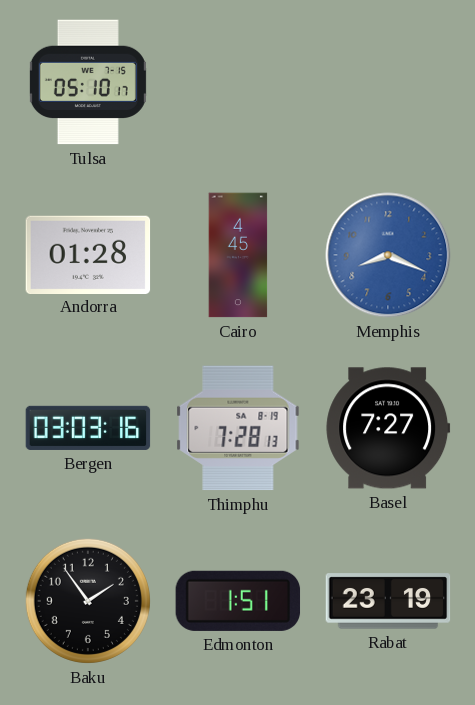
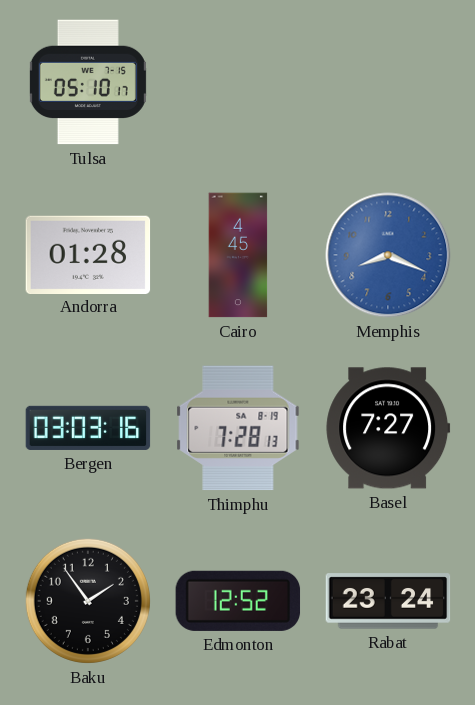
Edmonton: 1:51 -> 12:52
Rabat: 23:19 -> 23:24
